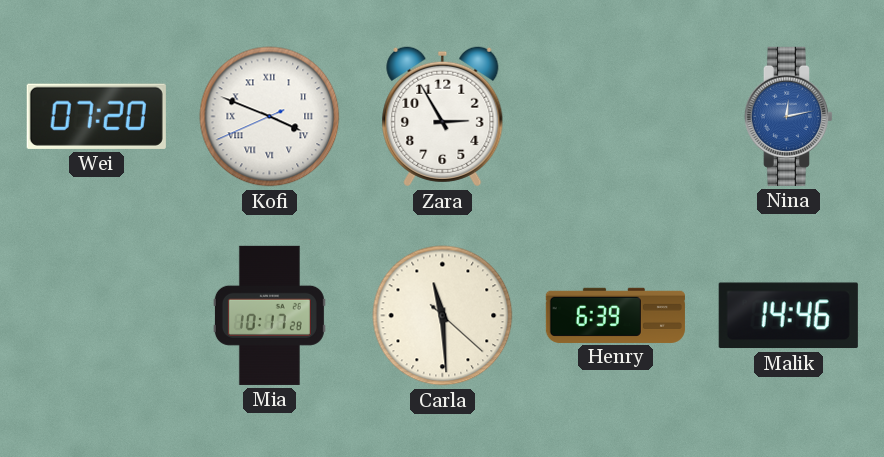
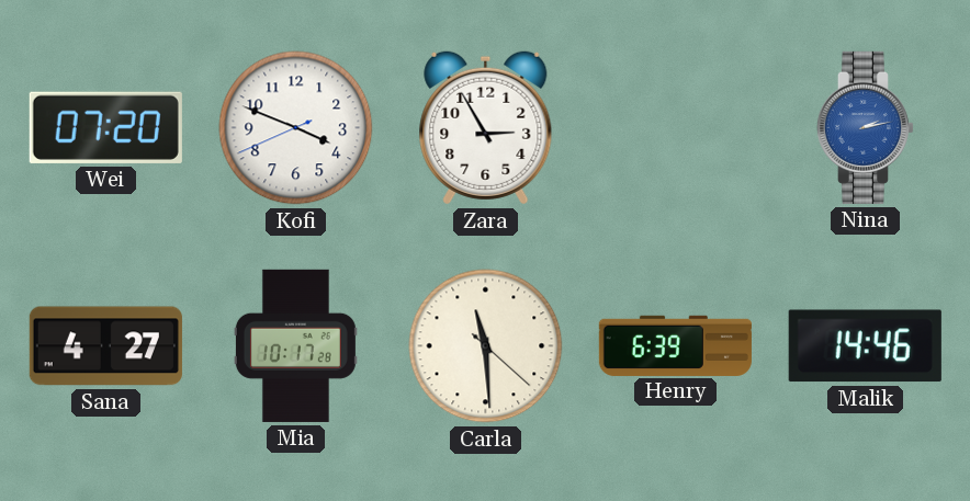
Kofi numerals: Roman -> Arabic
Nina: 12:13 -> 2:13
Sana: none -> 4:27
